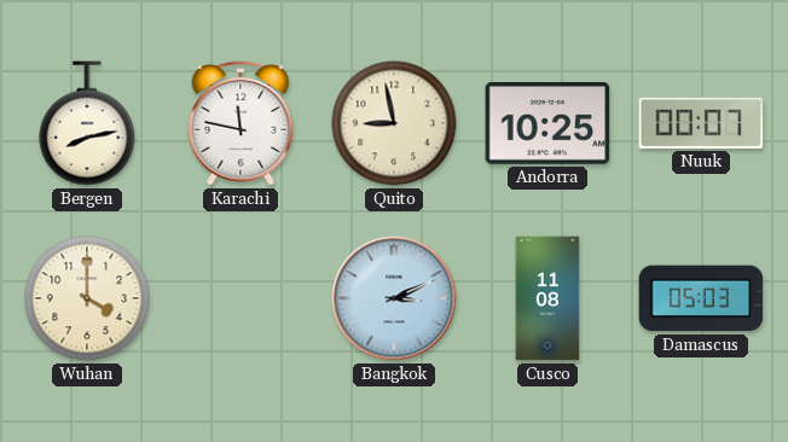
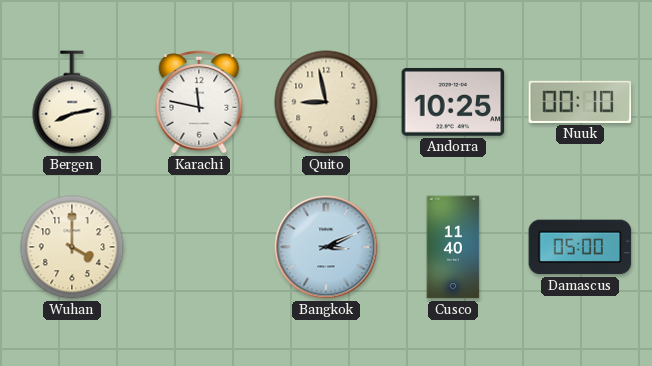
Nuuk: 00:07 -> 00:10
Cusco: 11:08 -> 11:40
Damascus: 05:03 -> 05:00
